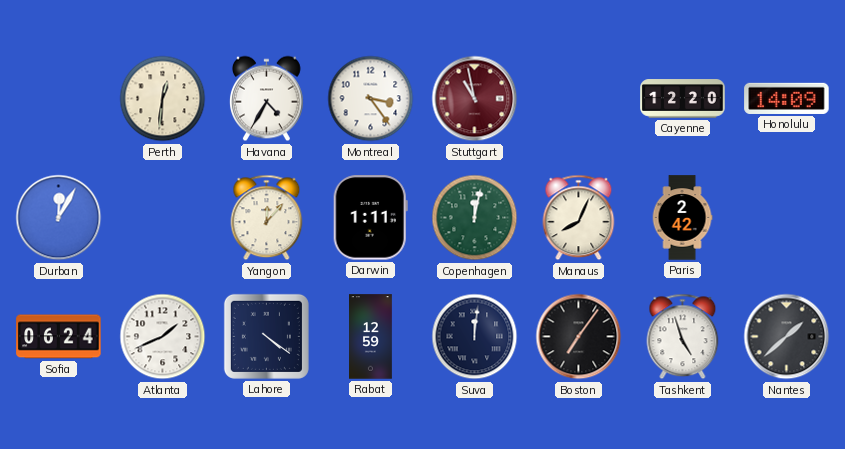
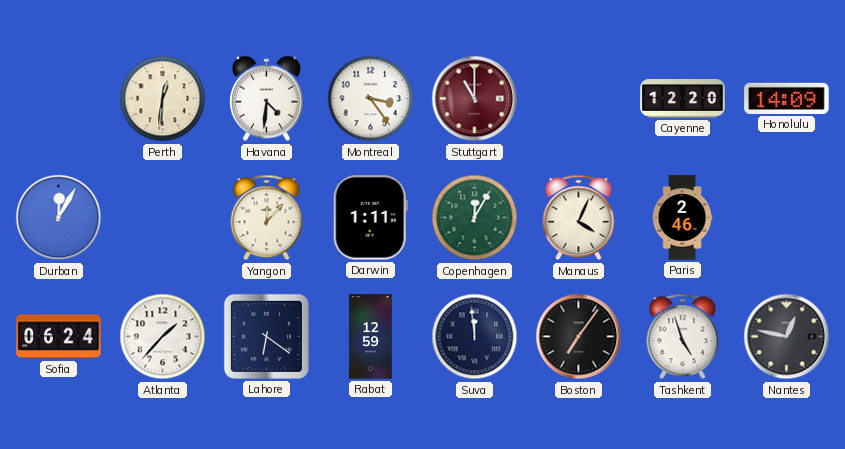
Havana: 4:35 -> 4:31
Stuttgart: 10:58 -> 11:00
Copenhagen: 12:02 -> 12:05
Manaus: 8:04 -> 4:04
Paris: 2:42 -> 2:46
Atlanta: 1:41 -> 1:37
Lahore: 4:21 -> 6:21
Suva: 12:01 -> 11:59
Nantes: 1:38 -> 12:47
